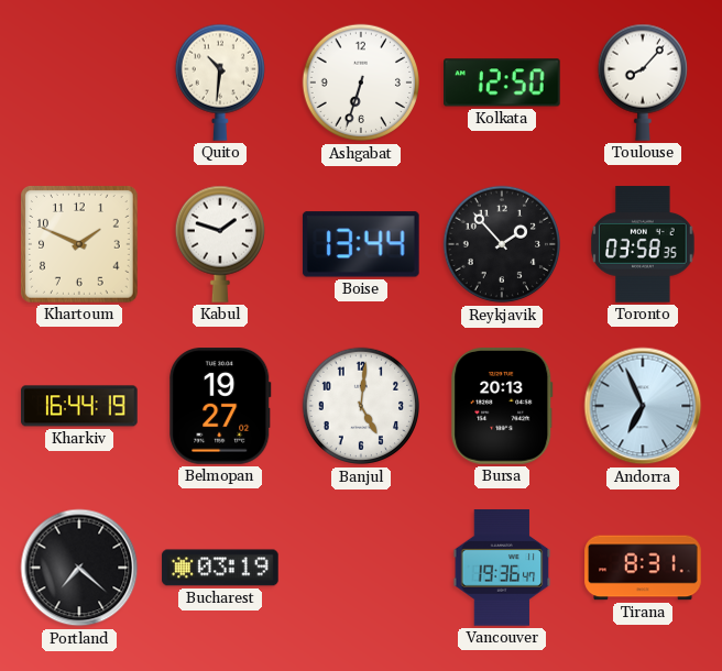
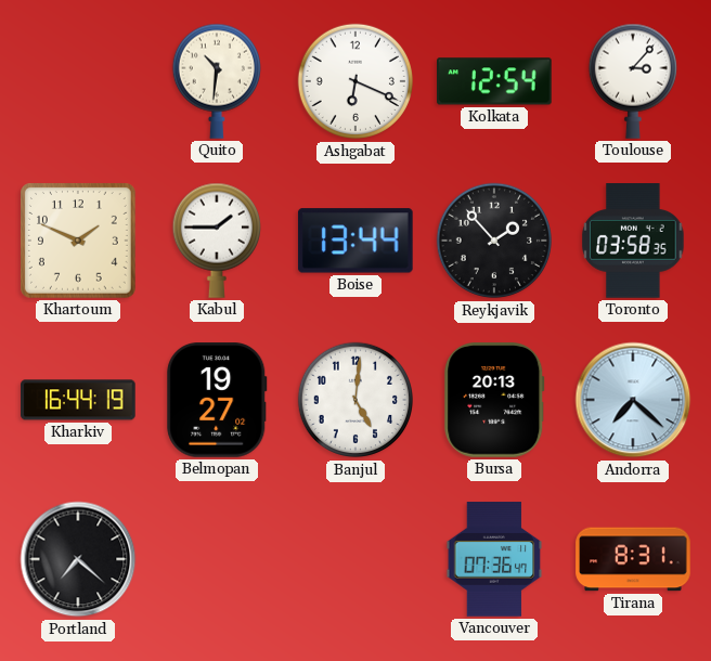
Ashgabat: 6:33 -> 6:19
Kolkata: 12:50 -> 12:54
Toulouse: 8:07 -> 3:07
Kabul: 1:48 -> 1:45
Andorra: 6:56 -> 7:22
Bucharest: 03:19 -> none
Vancouver: 19:36 -> 07:36
